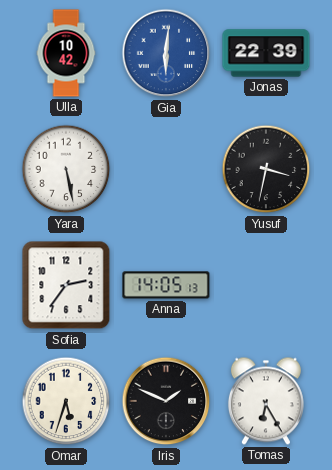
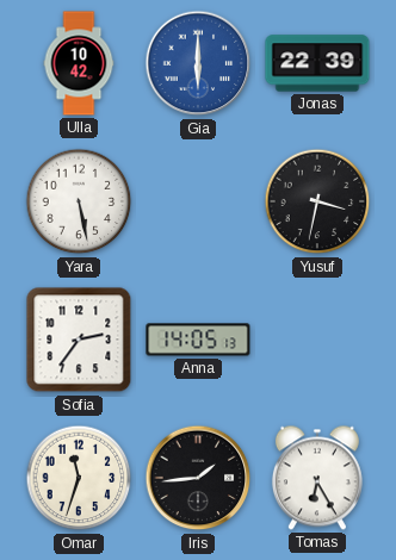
Gia: 6:01 -> 6:00
Omar: 5:33 -> 11:33
Iris: 1:49 -> 1:44
